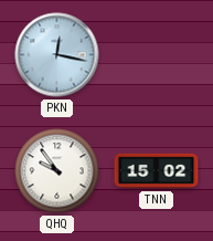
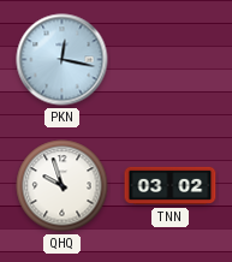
QHQ: 9:54 -> 9:57
TNN: 15:02 -> 03:02
